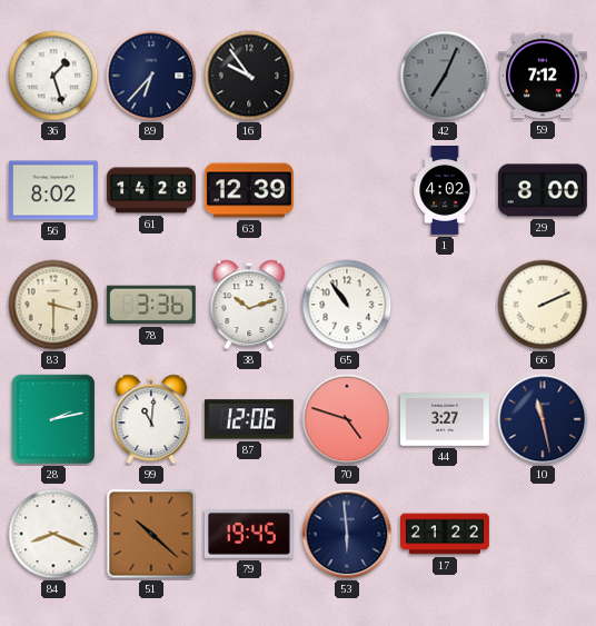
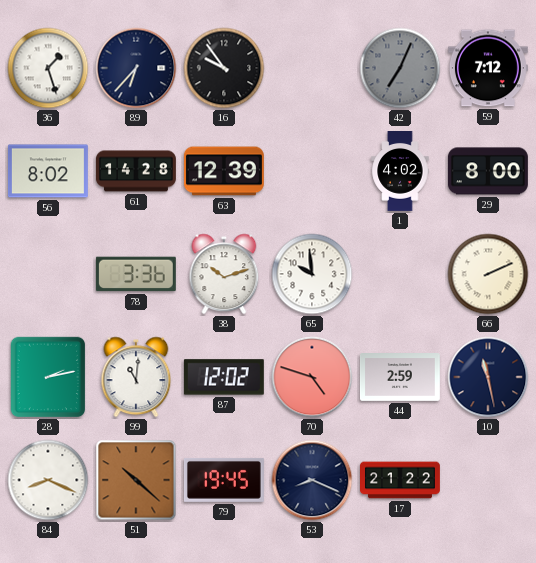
83: 3:30 -> none
65: 10:54 -> 9:59
87: 12:06 -> 12:02
44: 3:27 -> 2:59
53: 5:59 -> 8:19
